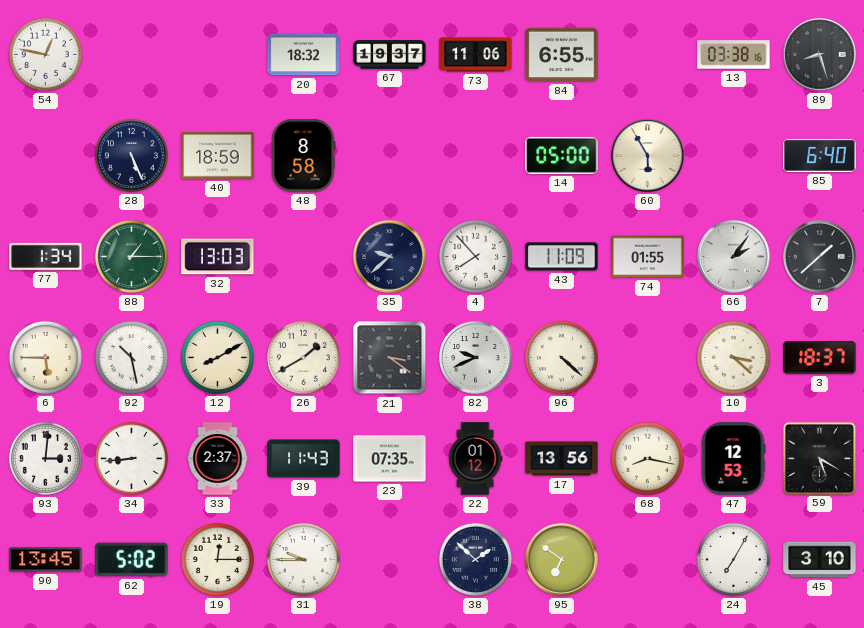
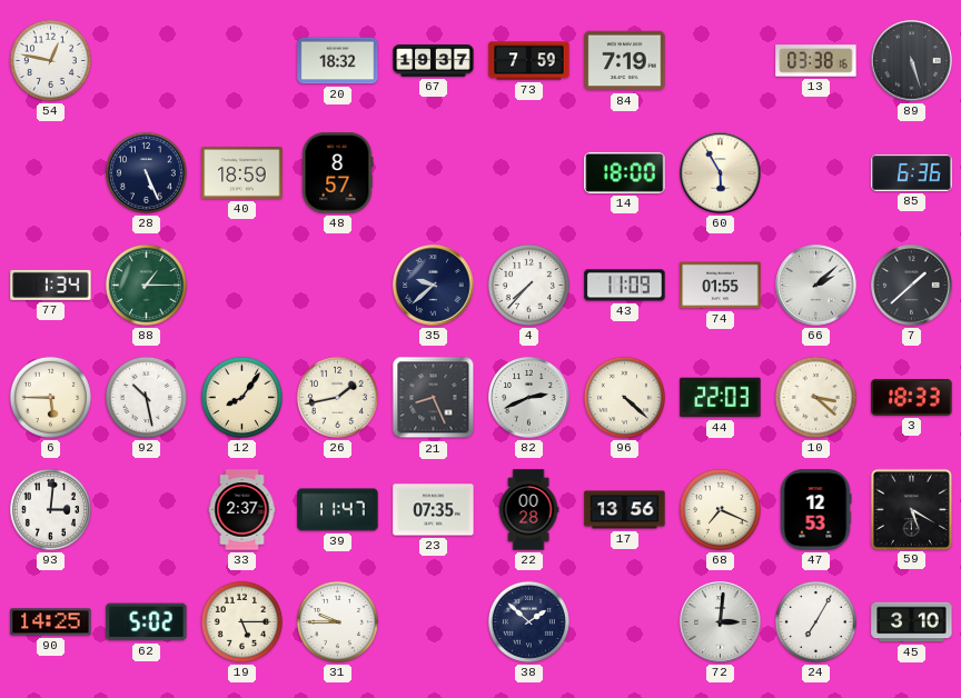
73: 11:06 -> 7:59
84: 6:55 -> 7:19
89: 8:27 -> 5:27
48: 8:58 -> 8:57
14: 05:00 -> 18:00
85: 6:40 -> 6:36
32: 13:03 -> none
4: 7:53 -> 7:37
66: 2:06 -> 2:08
12: 8:10 -> 8:06
26: 1:40 -> 1:43
21: 3:21 -> 8:26
82: 9:41 -> 2:41
44: none -> 22:03
3: 18:37 -> 18:33
34: 8:44 -> none
39: 11:43 -> 11:47
22: 01:12 -> 00:28
68: 8:17 -> 7:19
90: 13:45 -> 14:25
19: 12:15 -> 5:15
95: 6:51 -> none
72: none -> 3:01
